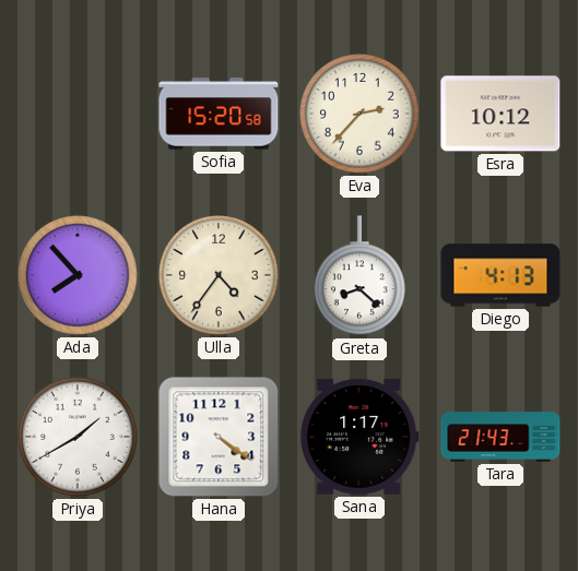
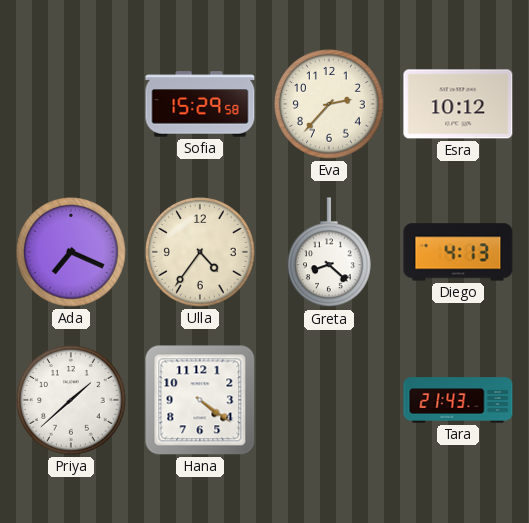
Sofia: 15:20 -> 15:29
Ada: 7:53 -> 7:19
Priya: 1:40 -> 1:38
Sana: 1:17 -> none
